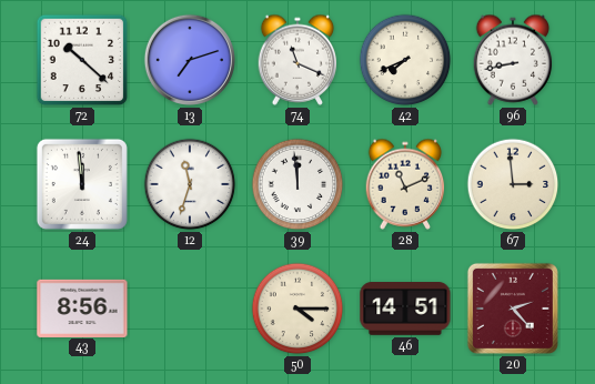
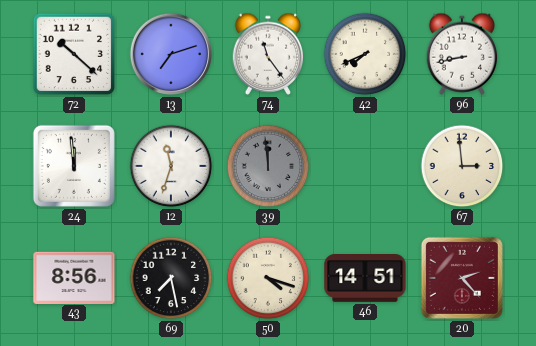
74: 11:19 -> 11:24
39 dial: white -> grey
28: 11:11 -> none
69: none -> 7:28
50: 4:15 -> 4:18
